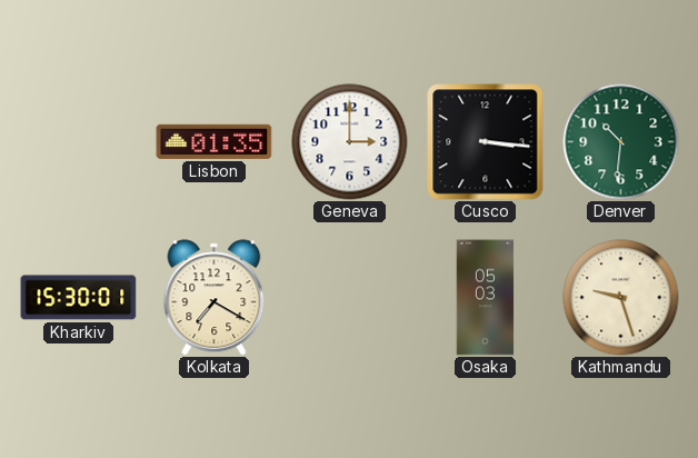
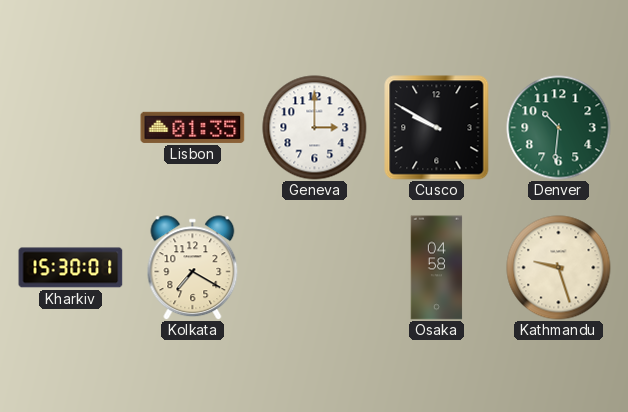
Cusco: 3:16 -> 9:50
Osaka: 05:03 -> 04:58
